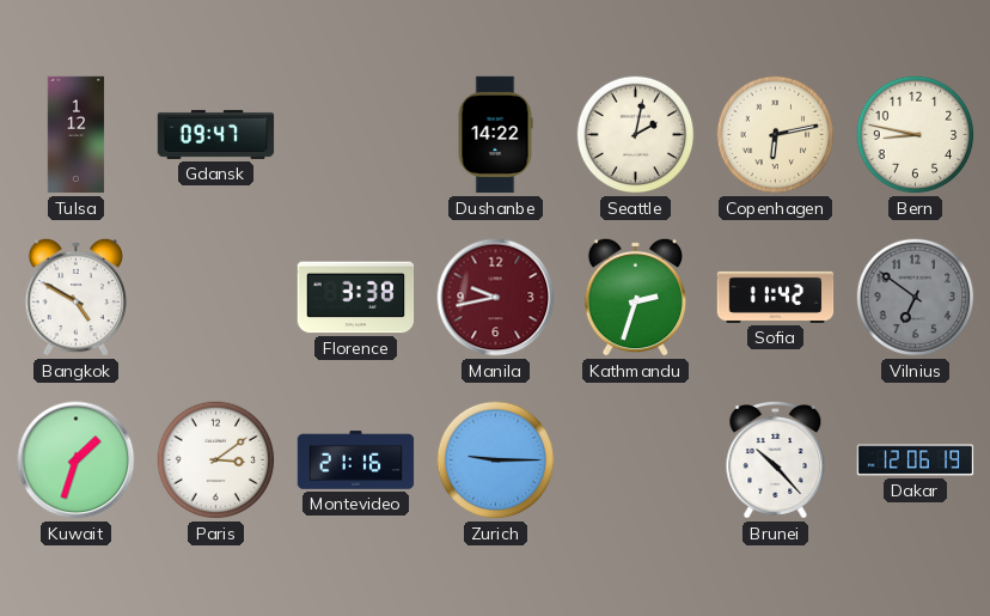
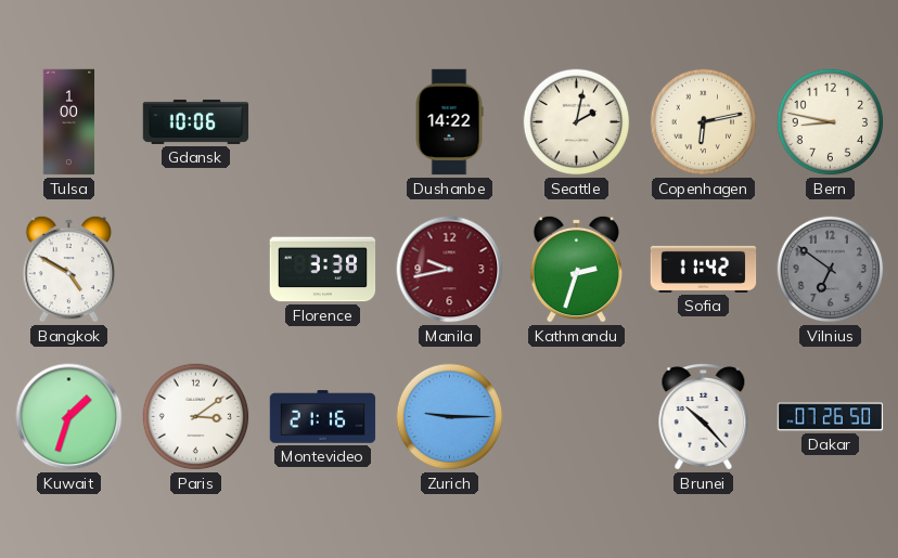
Tulsa: 1:12 -> 1:00
Gdansk: 09:47 -> 10:06
Dakar: 12:06 -> 07:26
